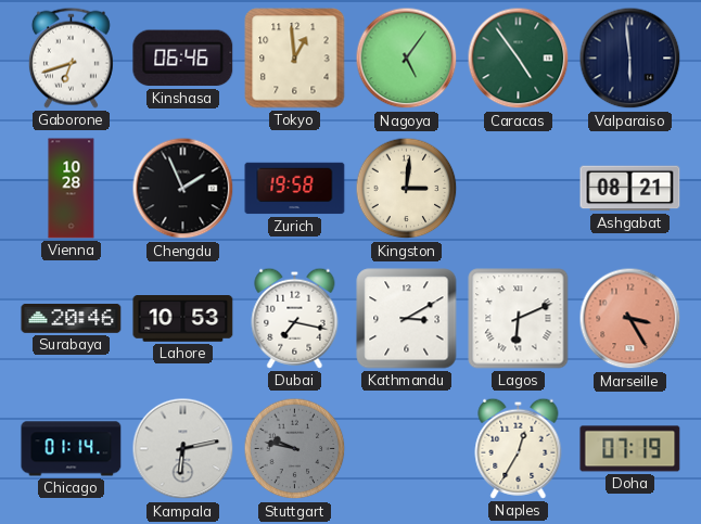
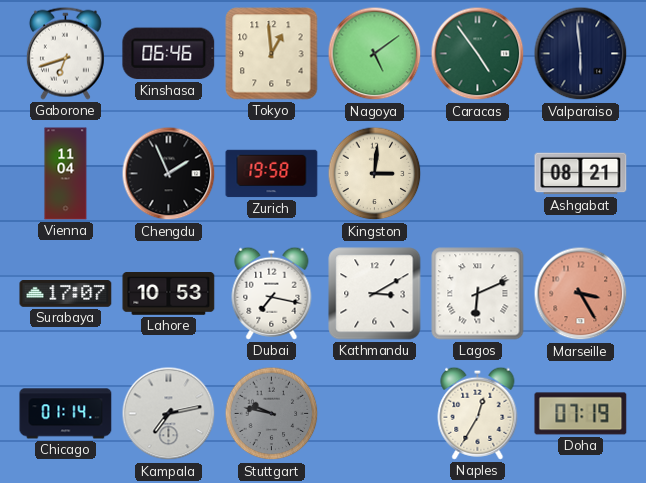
Nagoya: 5:06 -> 5:09
Vienna: 10:28 -> 11:04
Surabaya: 20:46 -> 17:07
Kampala: 6:13 -> 7:13
